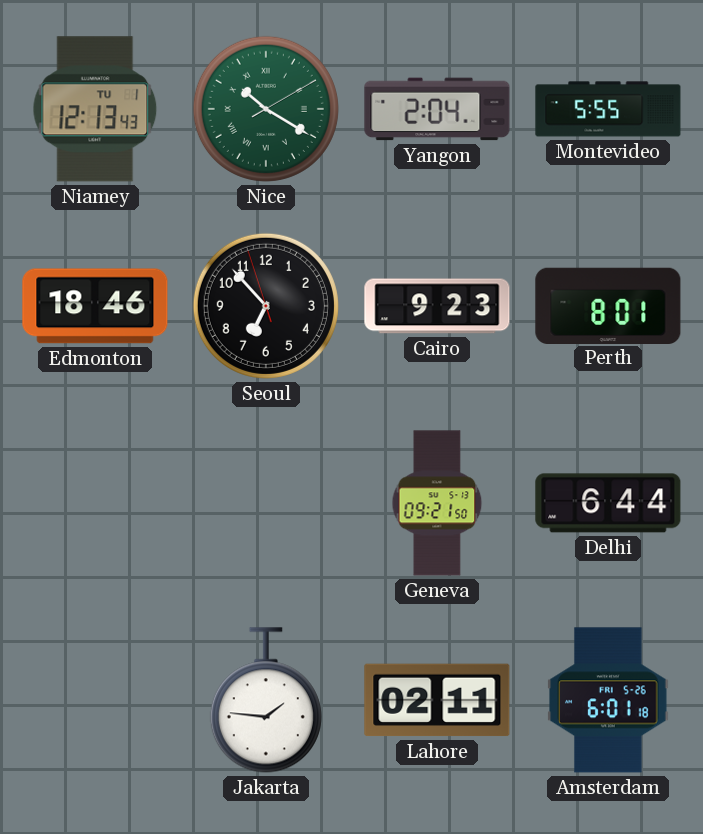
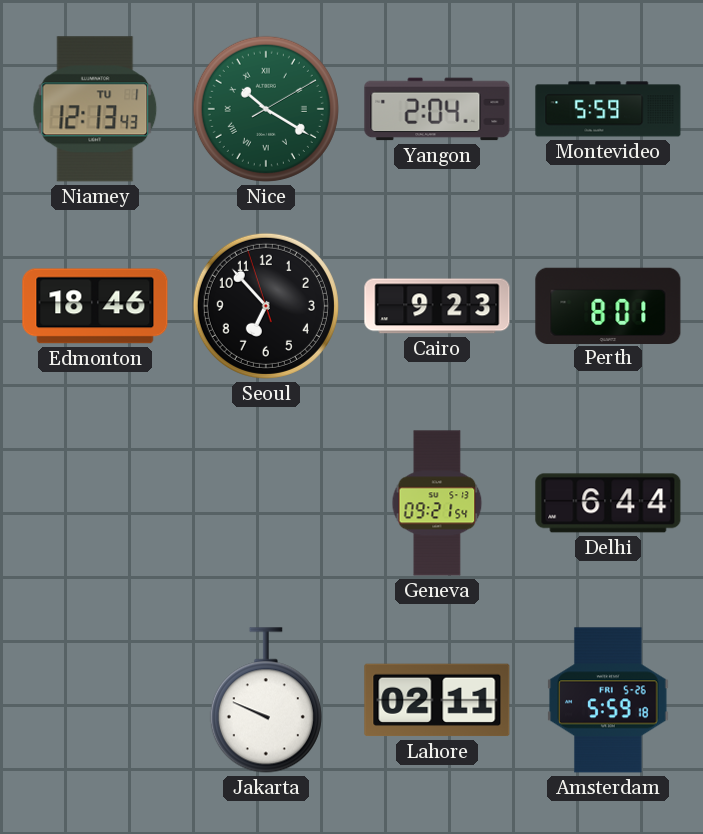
Montevideo: 5:55 -> 5:59
Geneva: 09:21:50 -> 09:21:54
Jakarta: 1:46 -> 9:49
Amsterdam: 6:01 -> 5:59
